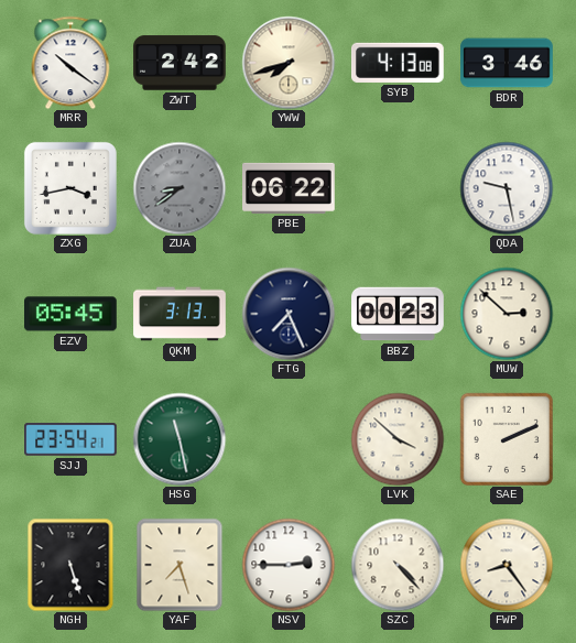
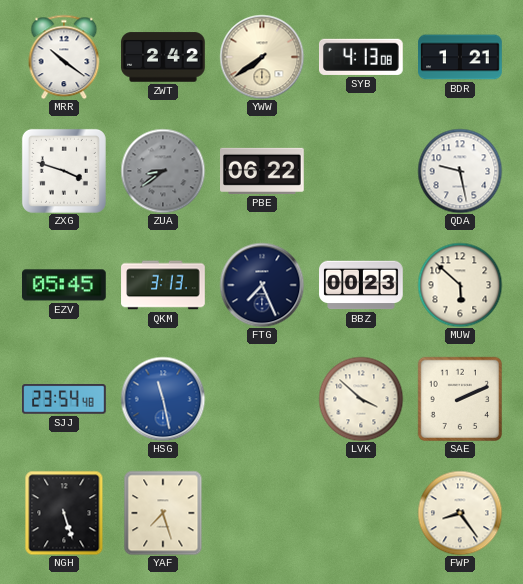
YWW: 7:42 -> 7:39
BDR: 3:46 -> 1:21
ZXG: 3:43 -> 3:48
MUW: 2:52 -> 5:52
SJJ: 23:54:21 -> 23:54:48
HSG dial: green -> blue
NSV: 2:45 -> none
SZC: 4:23 -> none
